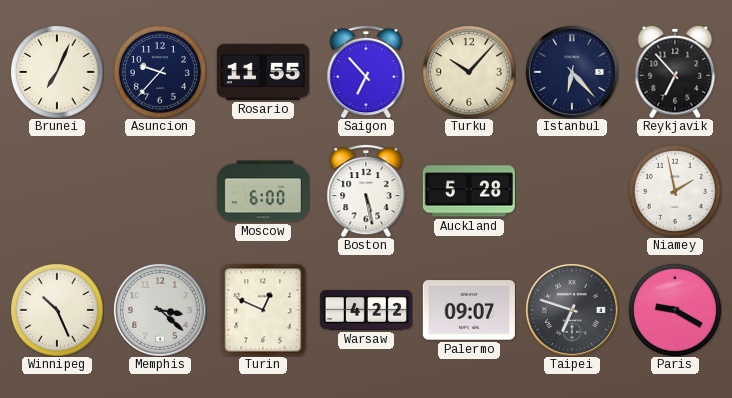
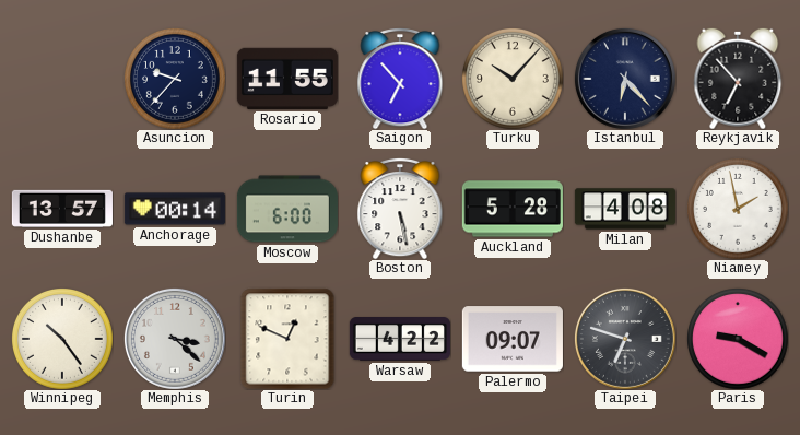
Brunei: 7:04 -> none
Dushanbe: none -> 13:57
Anchorage: none -> 00:14
Milan: none -> 4:08
Winnipeg: 10:26 -> 10:24
